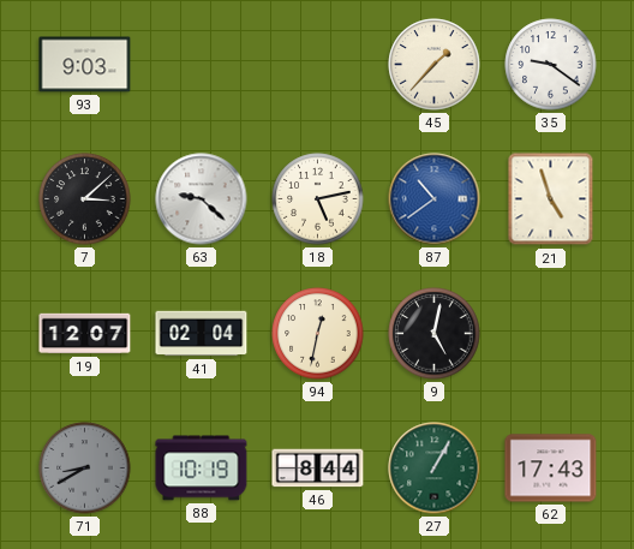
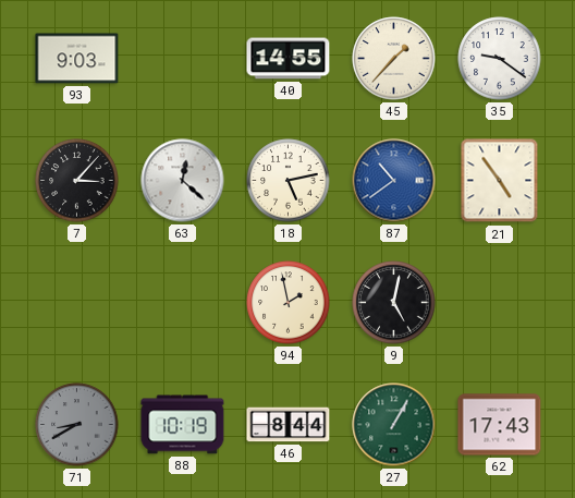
40: none -> 14:55
7: 3:08 -> 3:07
63: 9:22 -> 12:22
21: 4:57 -> 4:54
19: 12:07 -> none
41: 02:04 -> none
94: 12:32 -> 1:58
